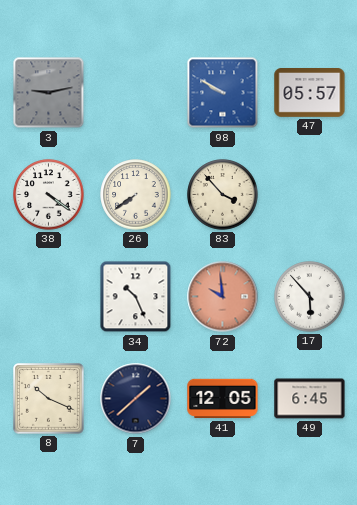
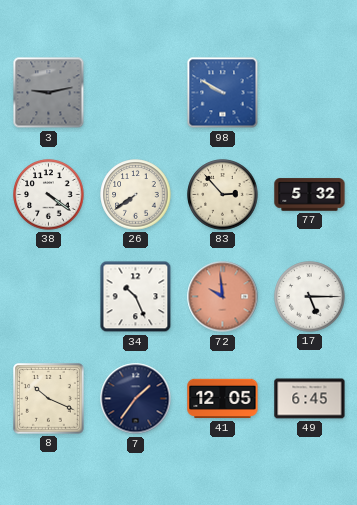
47: 05:57 -> none
83: 3:53 -> 2:53
77: none -> 5:32
17: 5:53 -> 5:15
7: 1:38 -> 1:36
